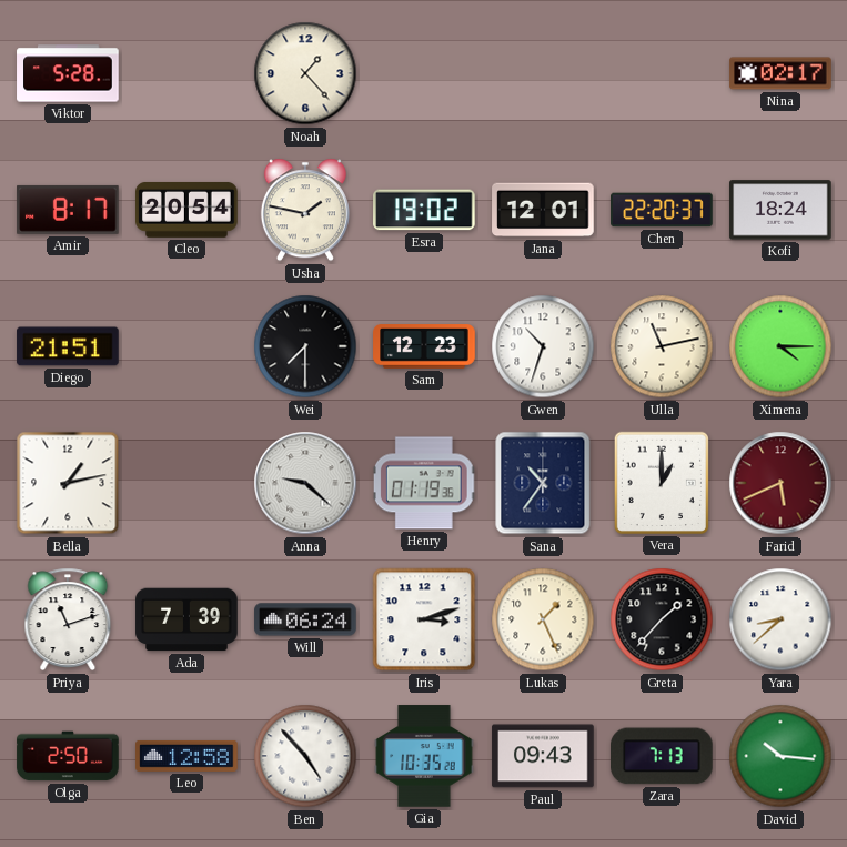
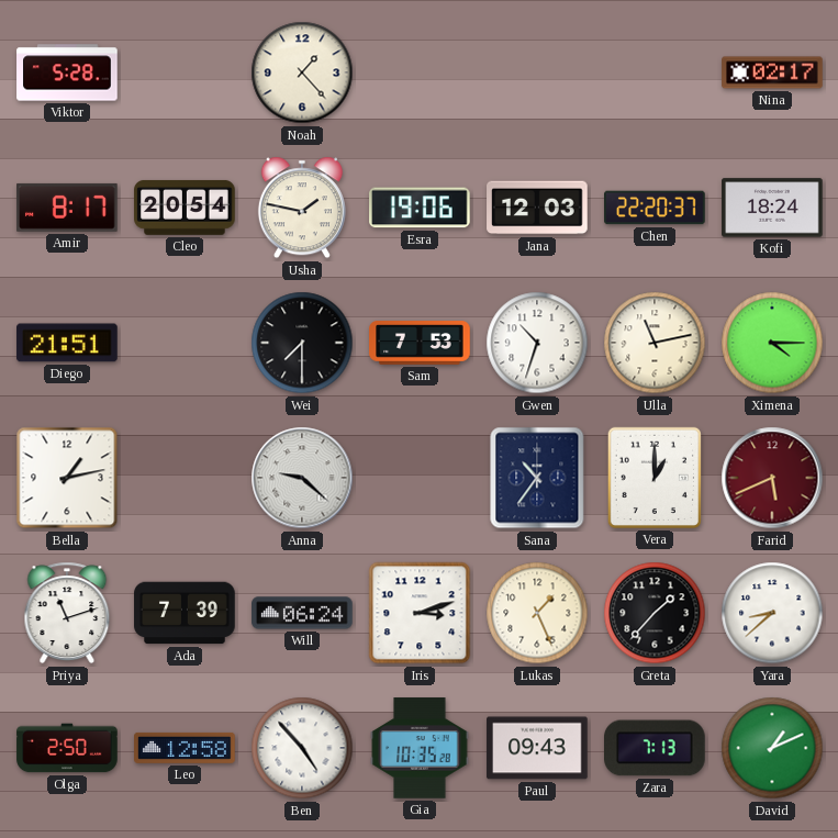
Esra: 19:02 -> 19:06
Jana: 12:01 -> 12:03
Sam: 12:23 -> 7:53
Henry: 01:19 -> none
David: 10:16 -> 1:11
